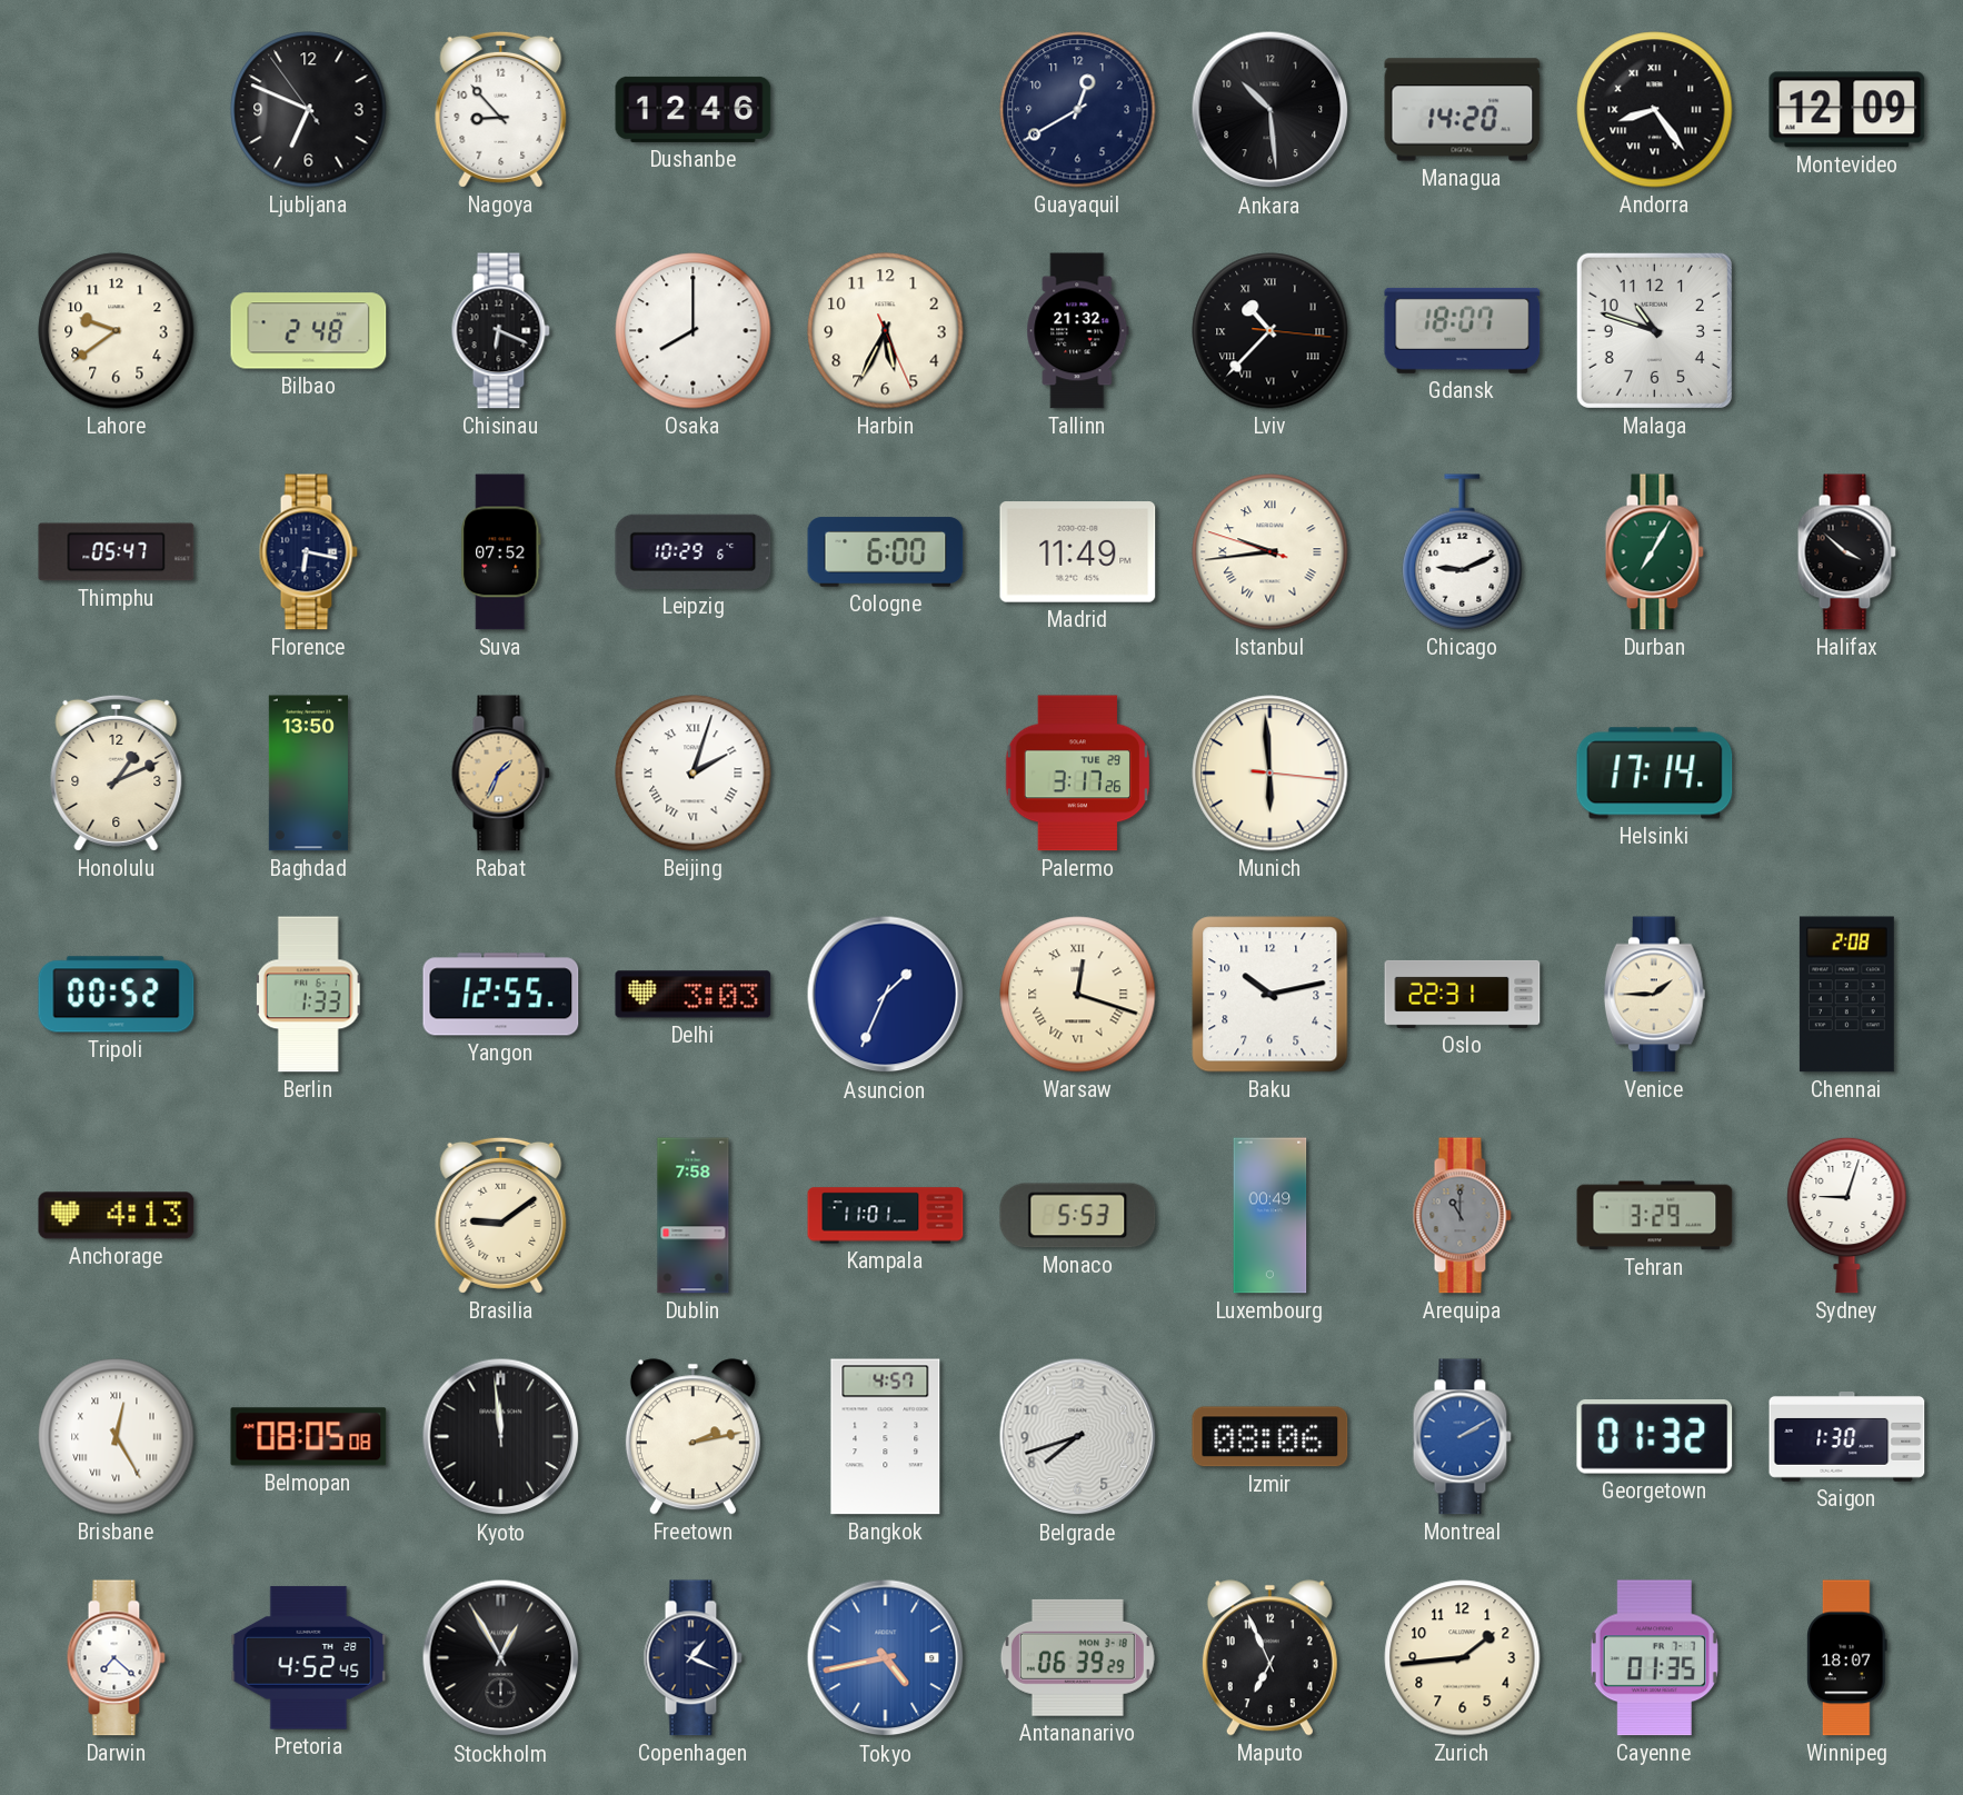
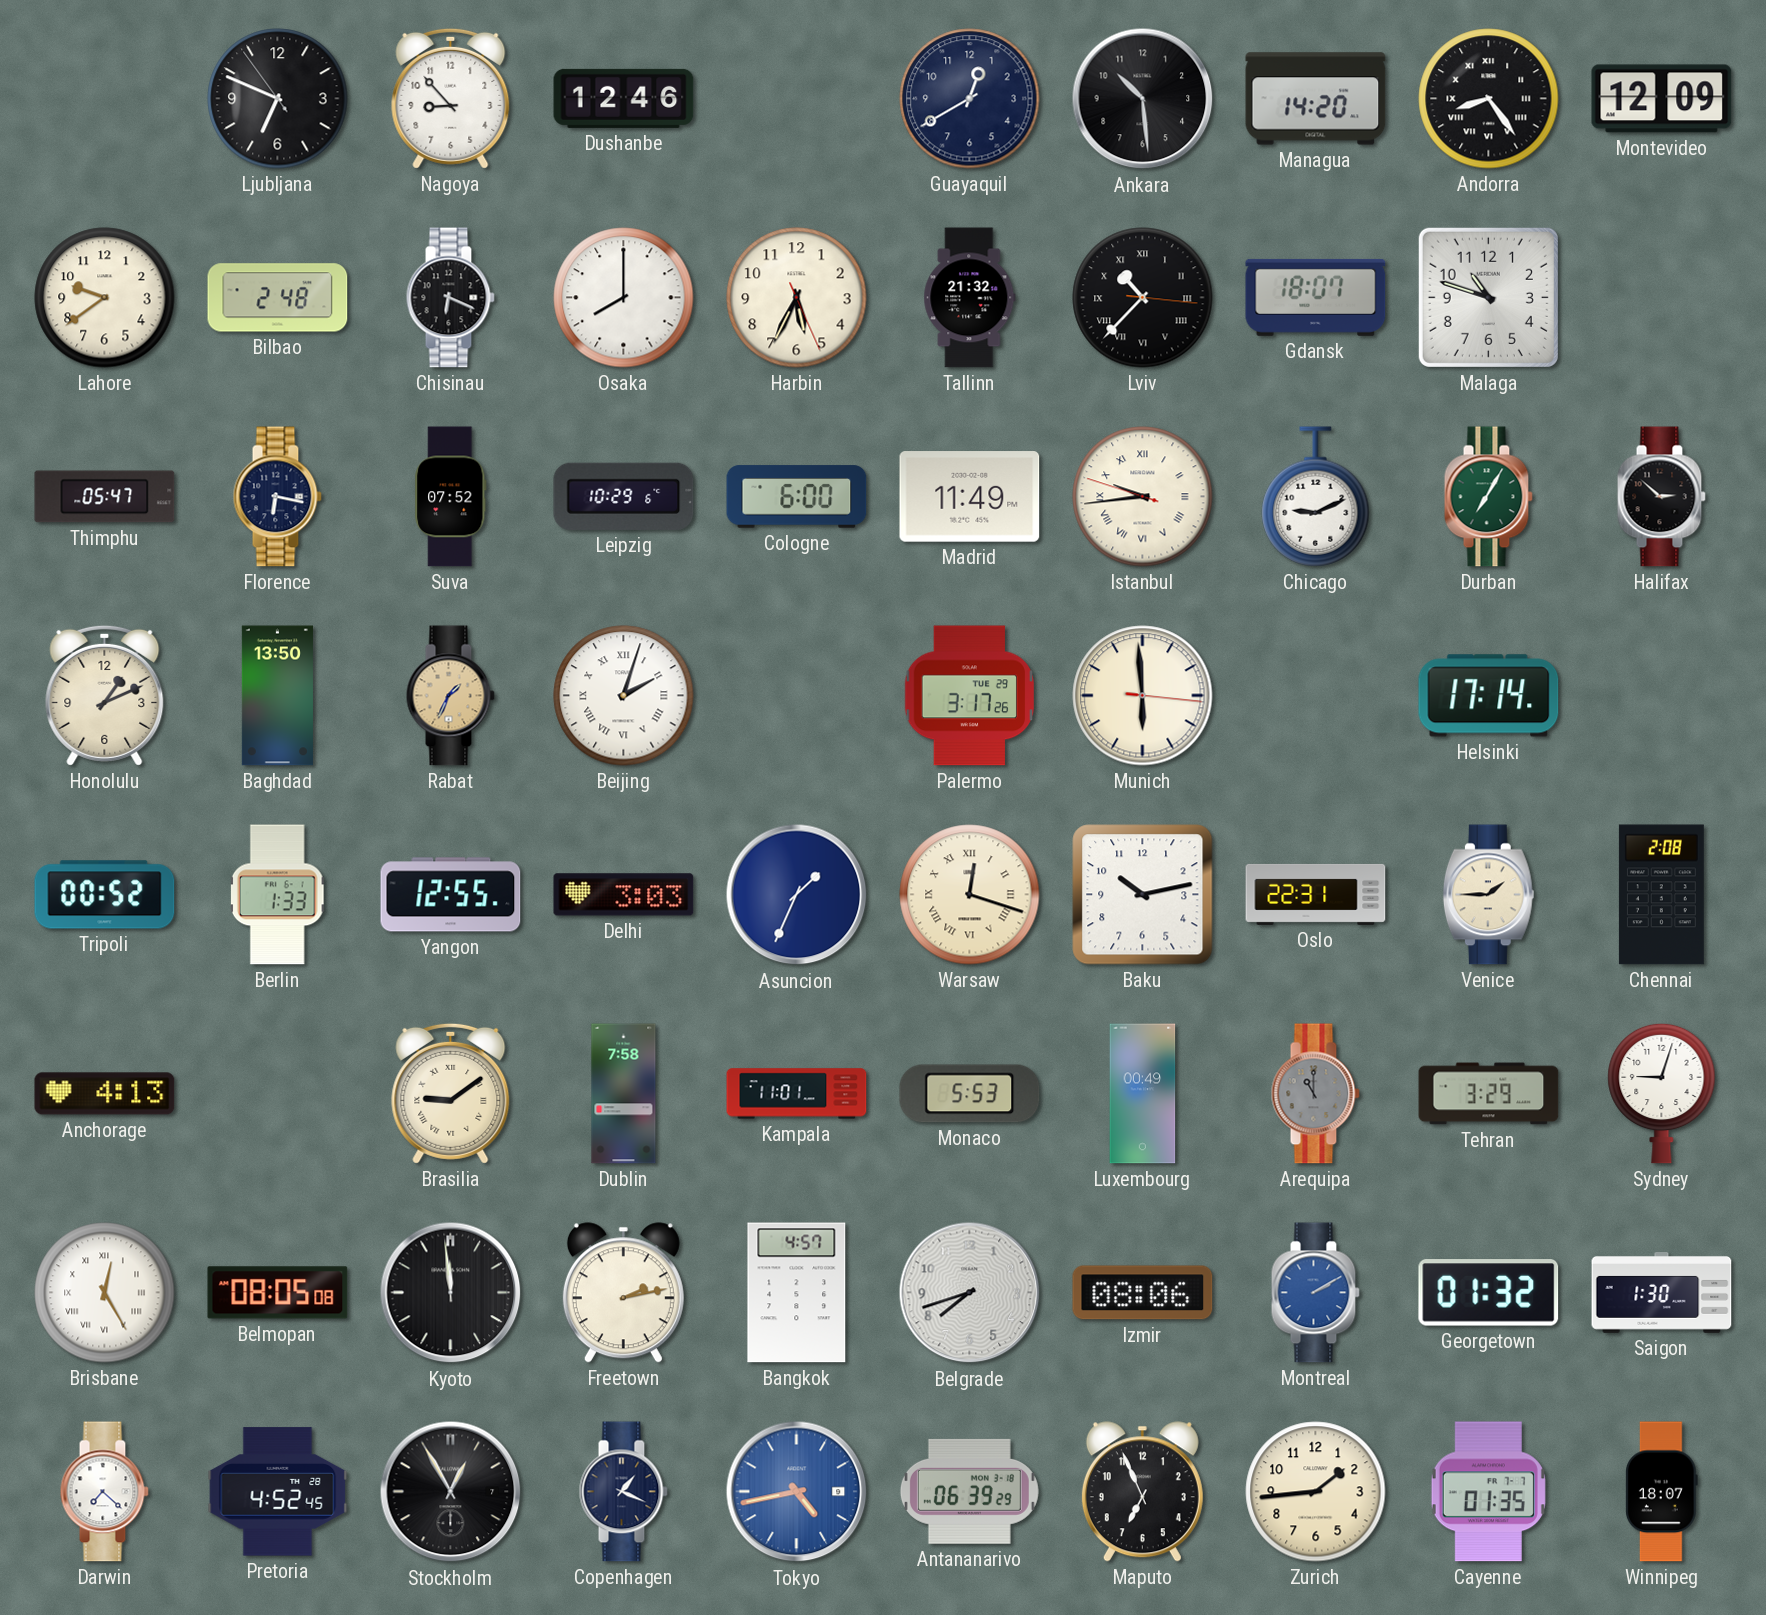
Halifax: 3:52 -> 2:52
